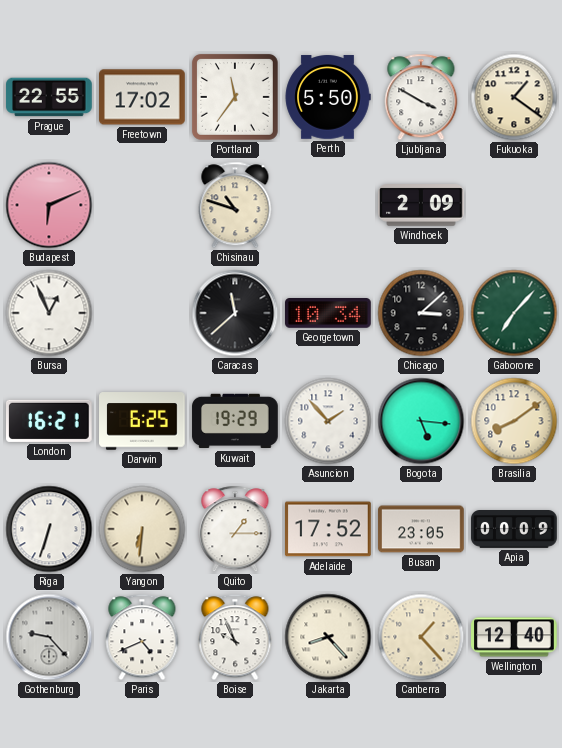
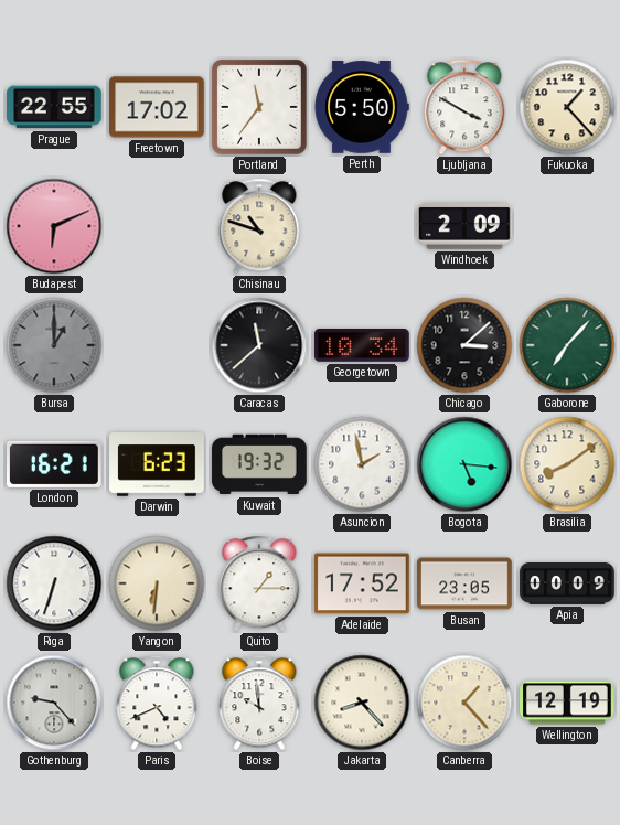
Fukuoka: 1:21 -> 1:23
Bursa: 12:56 -> 1:00
Bursa dial: white -> grey
Darwin: 6:25 -> 6:23
Kuwait: 19:29 -> 19:32
Asuncion: 1:53 -> 1:58
Boise: 9:56 -> 9:59
Wellington: 12:40 -> 12:19
